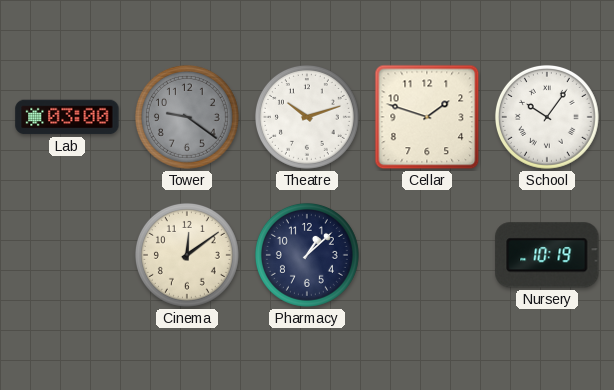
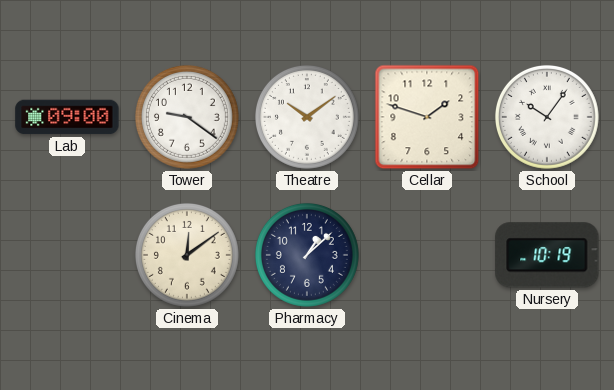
Lab: 03:00 -> 09:00
Tower dial: grey -> white
Theatre: 10:12 -> 10:09
